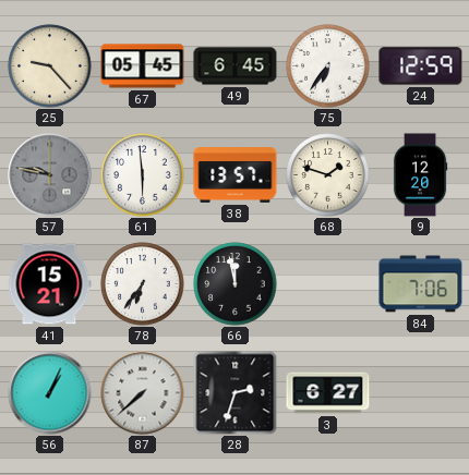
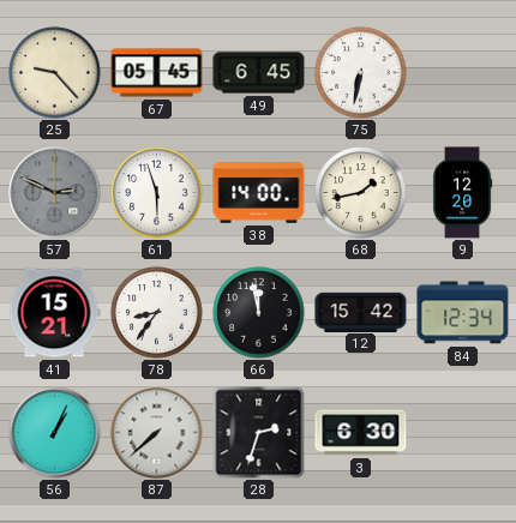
75: 6:36 -> 6:32
24: 12:59 -> none
57: 9:47 -> 2:49
61: 5:59 -> 5:57
38: 13:57 -> 14:00
68: 1:48 -> 1:43
78: 6:36 -> 8:36
12: none -> 15:42
84: 7:06 -> 12:34
3: 6:27 -> 6:30
